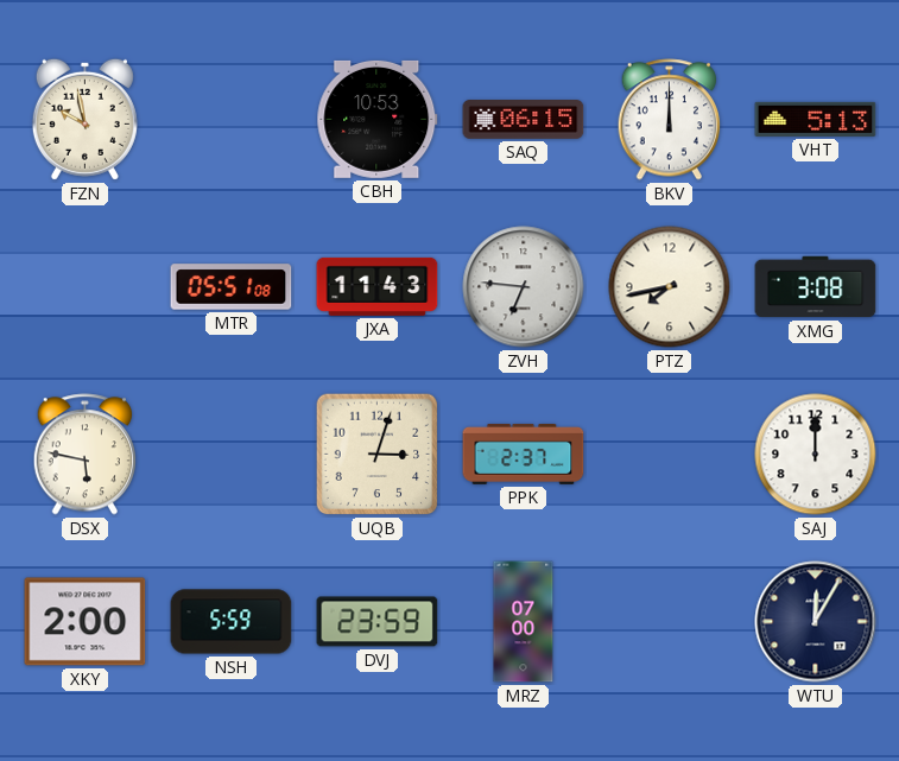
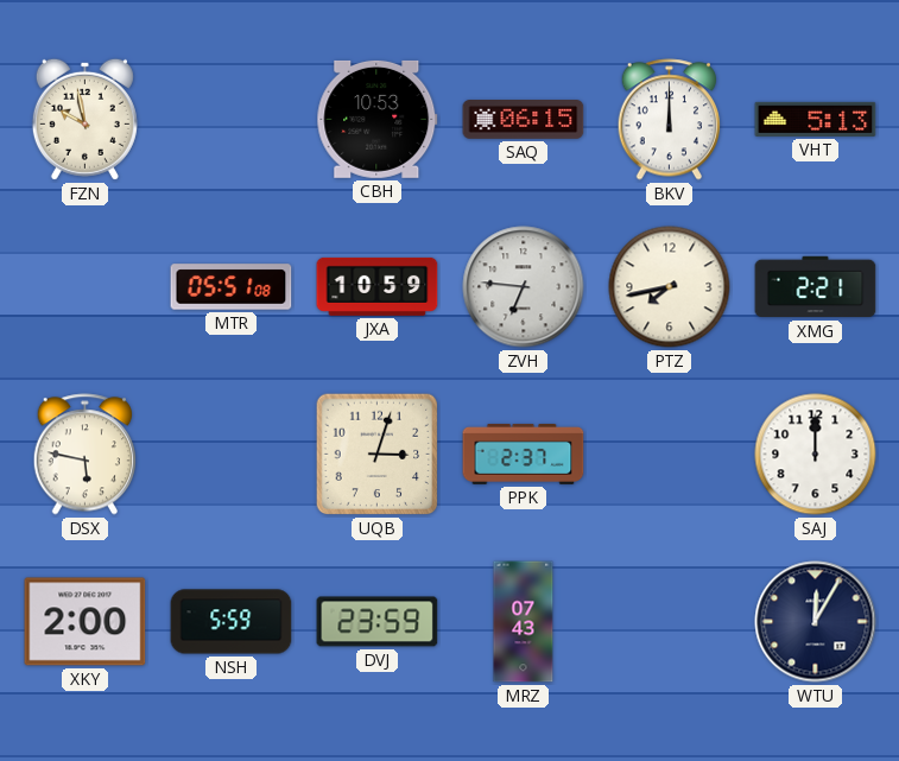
JXA: 11:43 -> 10:59
XMG: 3:08 -> 2:21
MRZ: 07:00 -> 07:43
